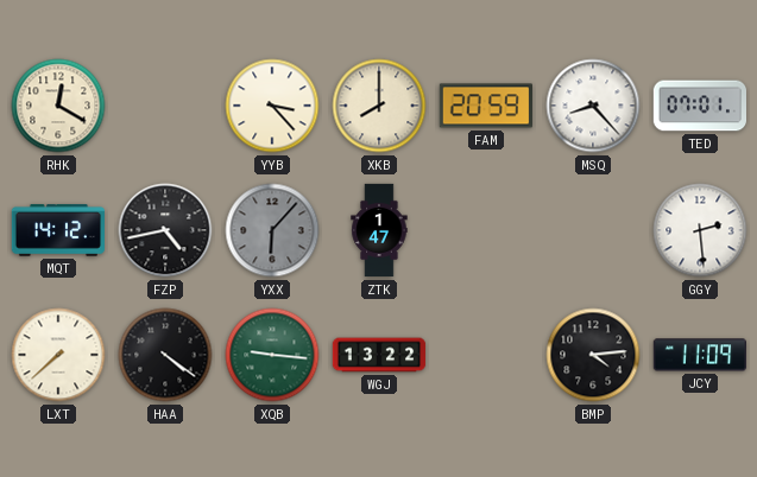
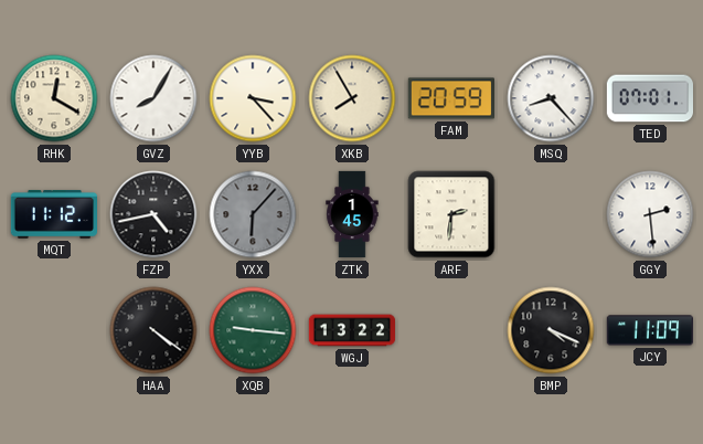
GVZ: none -> 8:05
XKB: 8:00 -> 7:55
MQT: 14:12 -> 11:12
ZTK: 1:47 -> 1:45
ARF: none -> 2:31
LXT: 7:38 -> none
BMP: 4:14 -> 4:19
